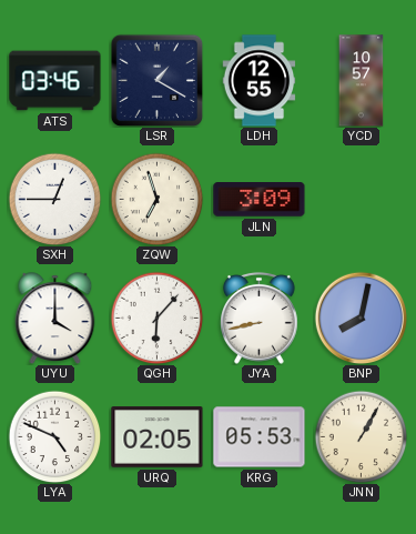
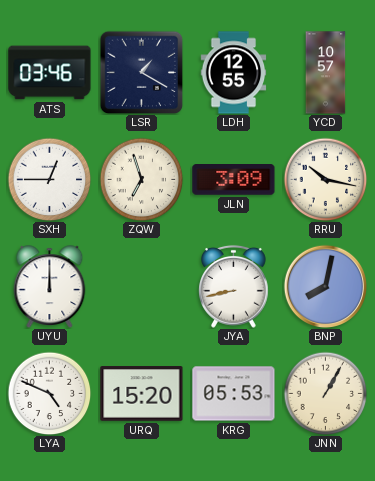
RRU: none -> 10:17
UYU: 4:00 -> 12:00
QGH: 6:07 -> none
URQ: 02:05 -> 15:20
